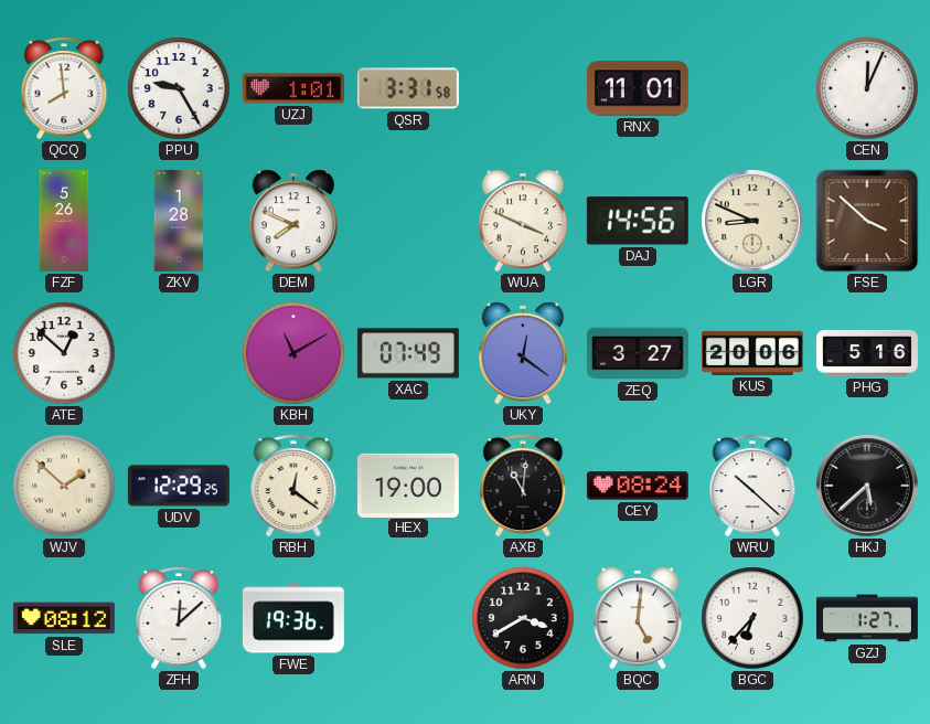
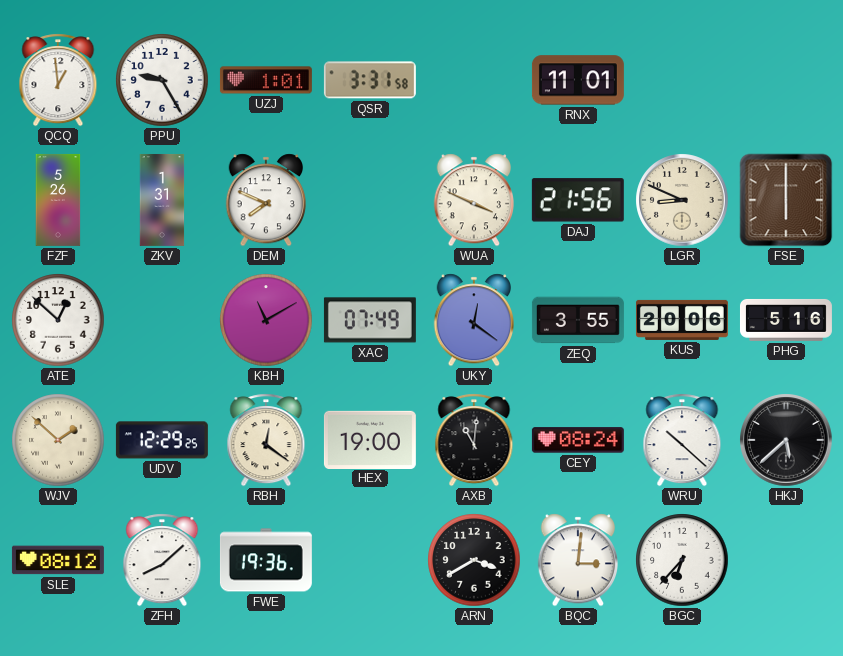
QCQ: 7:59 -> 12:59
CEN: 12:04 -> none
ZKV: 1:28 -> 1:31
DAJ: 14:56 -> 21:56
FSE: 3:52 -> 6:00
ZEQ: 3:27 -> 3:55
ZFH: 12:08 -> 8:08
BQC: 5:01 -> 3:01
GZJ: 1:27 -> none
